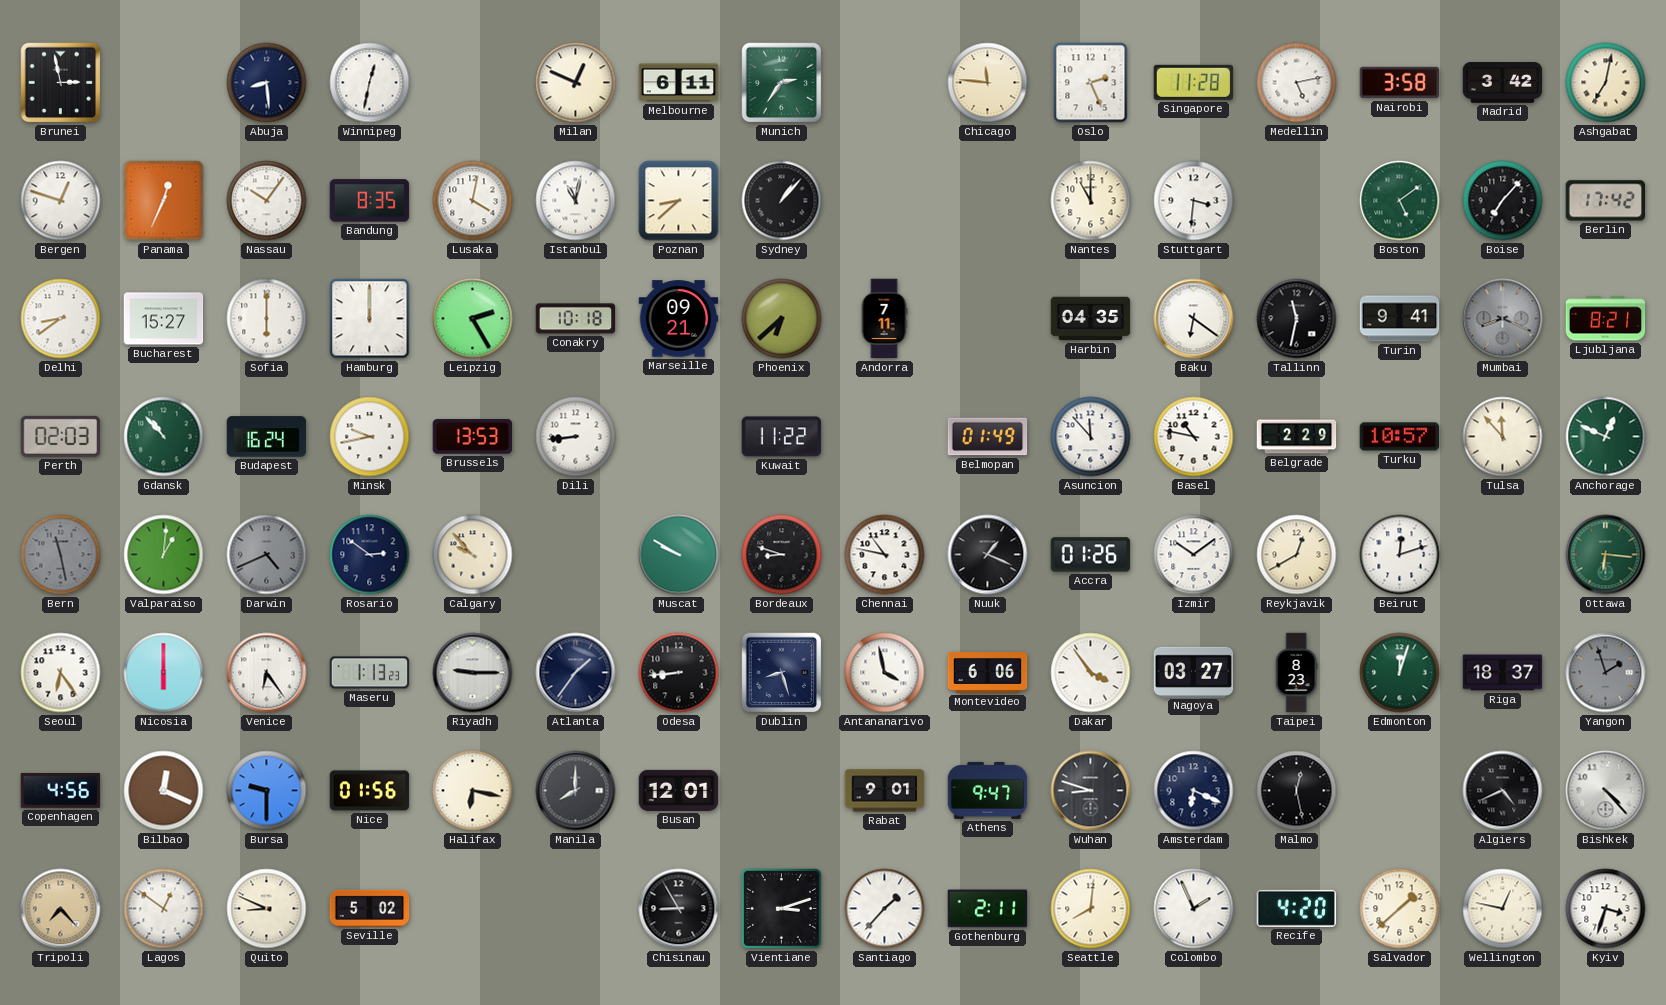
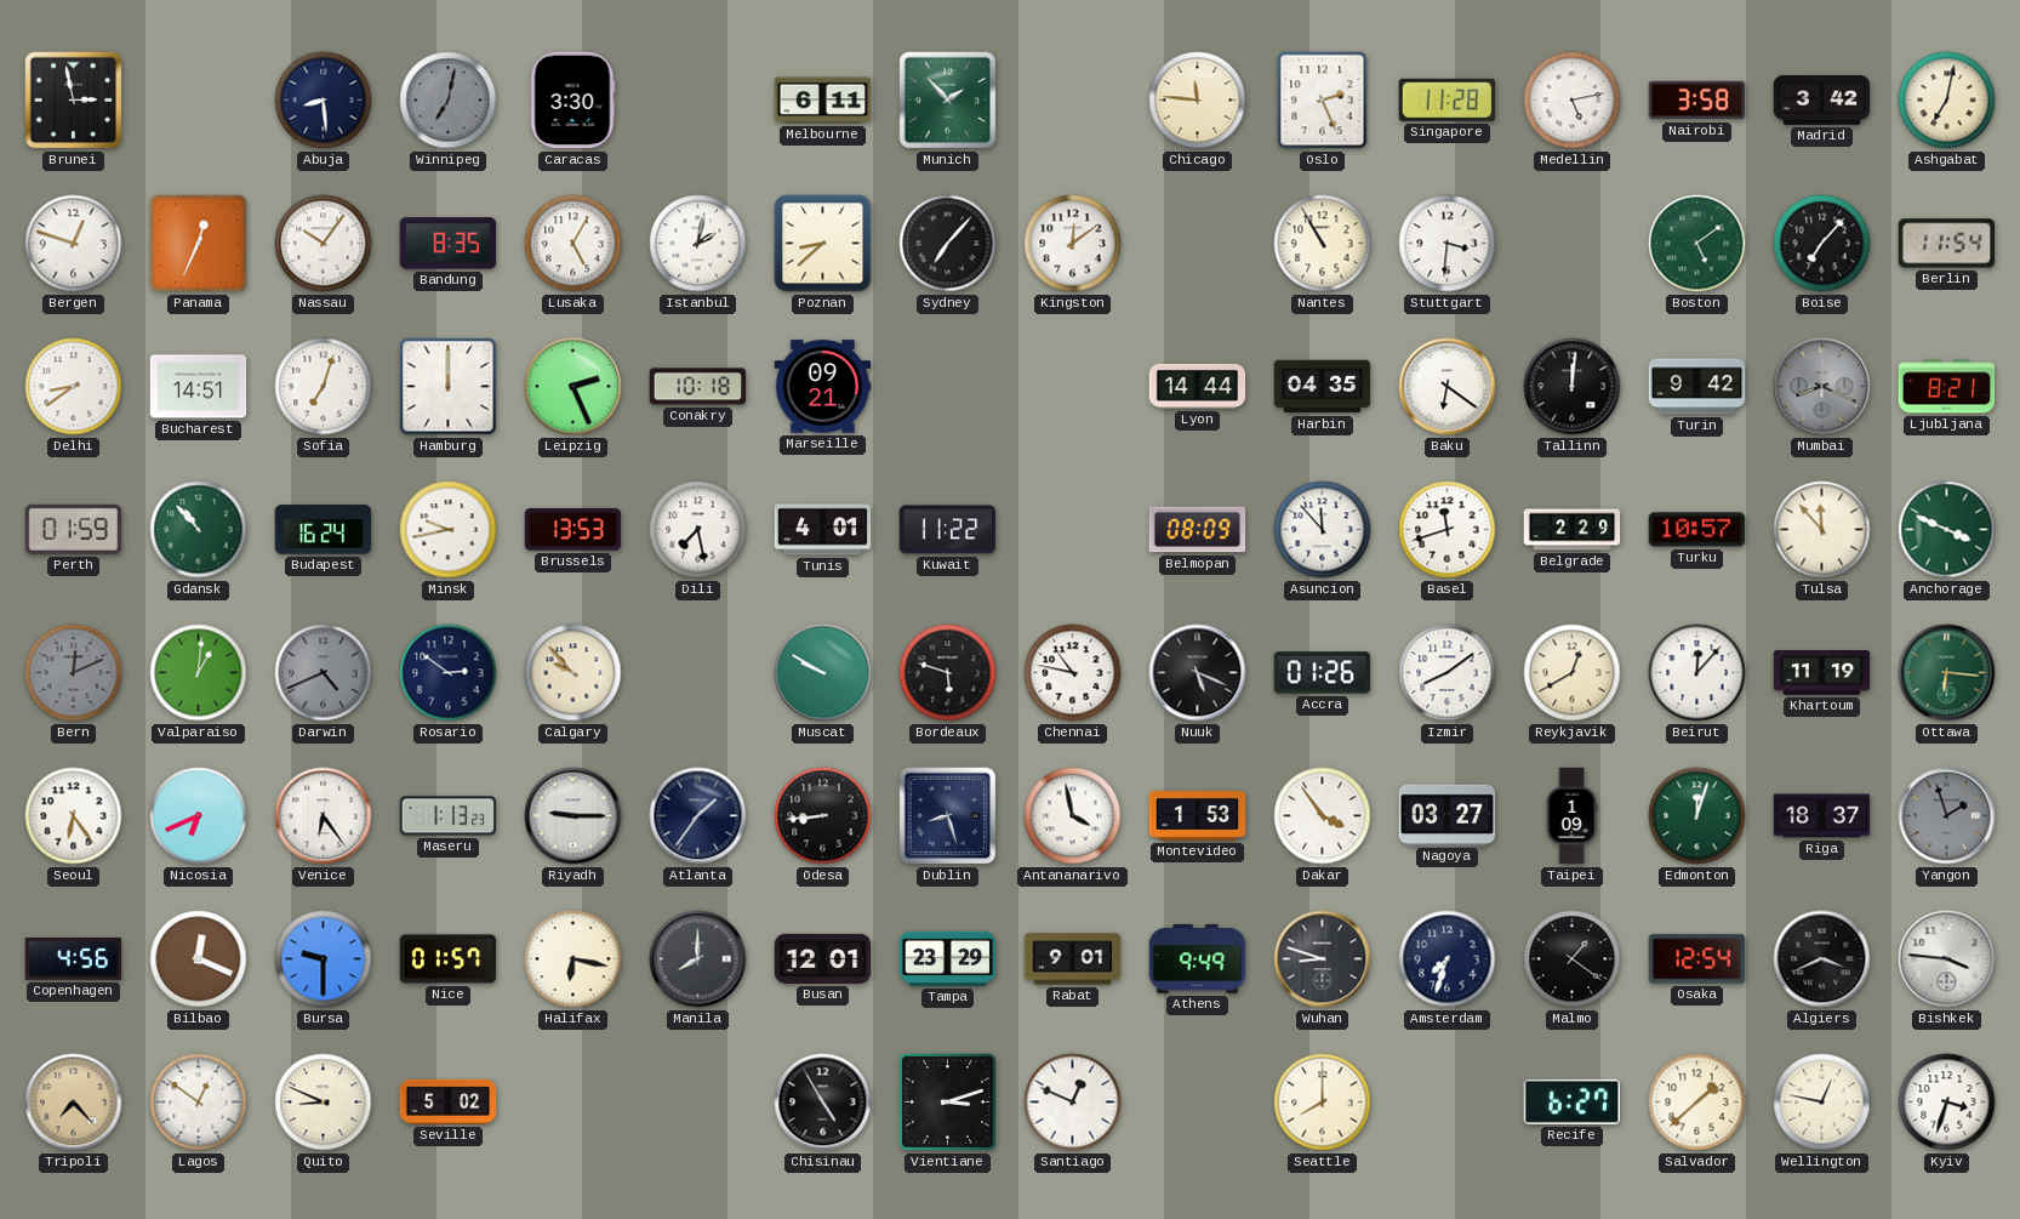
Winnipeg: 12:32 -> 7:02
Winnipeg dial: white -> grey
Caracas: none -> 3:30
Milan: 12:49 -> none
Munich: 2:36 -> 1:53
Lusaka: 4:02 -> 5:05
Istanbul: 11:02 -> 2:02
Sydney: 1:07 -> 7:07
Kingston: none -> 12:09
Nantes: 11:00 -> 10:55
Berlin: 17:42 -> 11:54
Bucharest: 15:27 -> 14:51
Sofia: 6:00 -> 7:03
Leipzig: 2:25 -> 2:26
Phoenix: 6:38 -> none
Andorra: 7:11 -> none
Lyon: none -> 14:44
Tallinn: 11:32 -> 12:01
Turin: 9:41 -> 9:42
Perth: 02:03 -> 01:59
Dili: 8:44 -> 7:28
Tunis: none -> 4:01
Belmopan: 01:49 -> 08:09
Basel: 10:47 -> 11:42
Anchorage: 12:49 -> 3:49
Bern: 11:28 -> 12:11
Bordeaux: 8:48 -> 5:48
Nuuk: 1:19 -> 5:19
Izmir: 10:09 -> 8:09
Beirut: 12:12 -> 12:07
Khartoum: none -> 11:19
Nicosia: 6:00 -> 6:41
Montevideo: 6:06 -> 1:53
Taipei: 8:23 -> 1:09
Nice: 01:56 -> 01:57
Tampa: none -> 23:29
Athens: 9:47 -> 9:49
Amsterdam: 6:19 -> 7:33
Malmo: 12:28 -> 1:21
Osaka: none -> 12:54
Algiers: 4:41 -> 3:41
Bishkek: 4:23 -> 3:46
Chisinau: 8:55 -> 4:55
Santiago: 1:37 -> 12:49
Gothenburg: 2:11 -> none
Seattle: 8:01 -> 8:00
Colombo: 1:56 -> none
Recife: 4:20 -> 6:27
